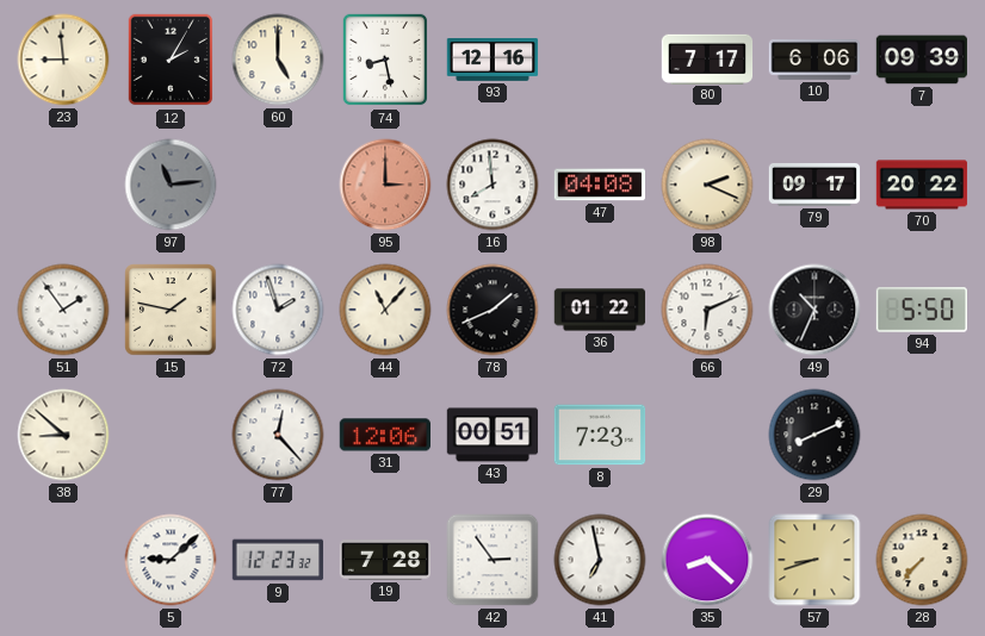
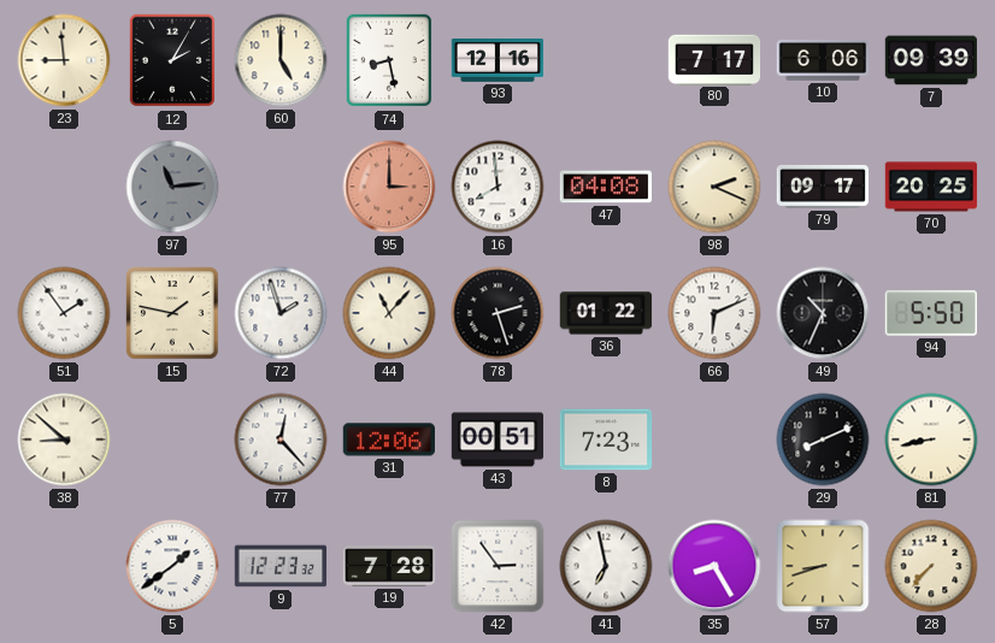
70: 20:22 -> 20:25
78: 1:41 -> 2:27
81: none -> 8:43
5: 9:08 -> 1:39
35: 8:22 -> 8:25
